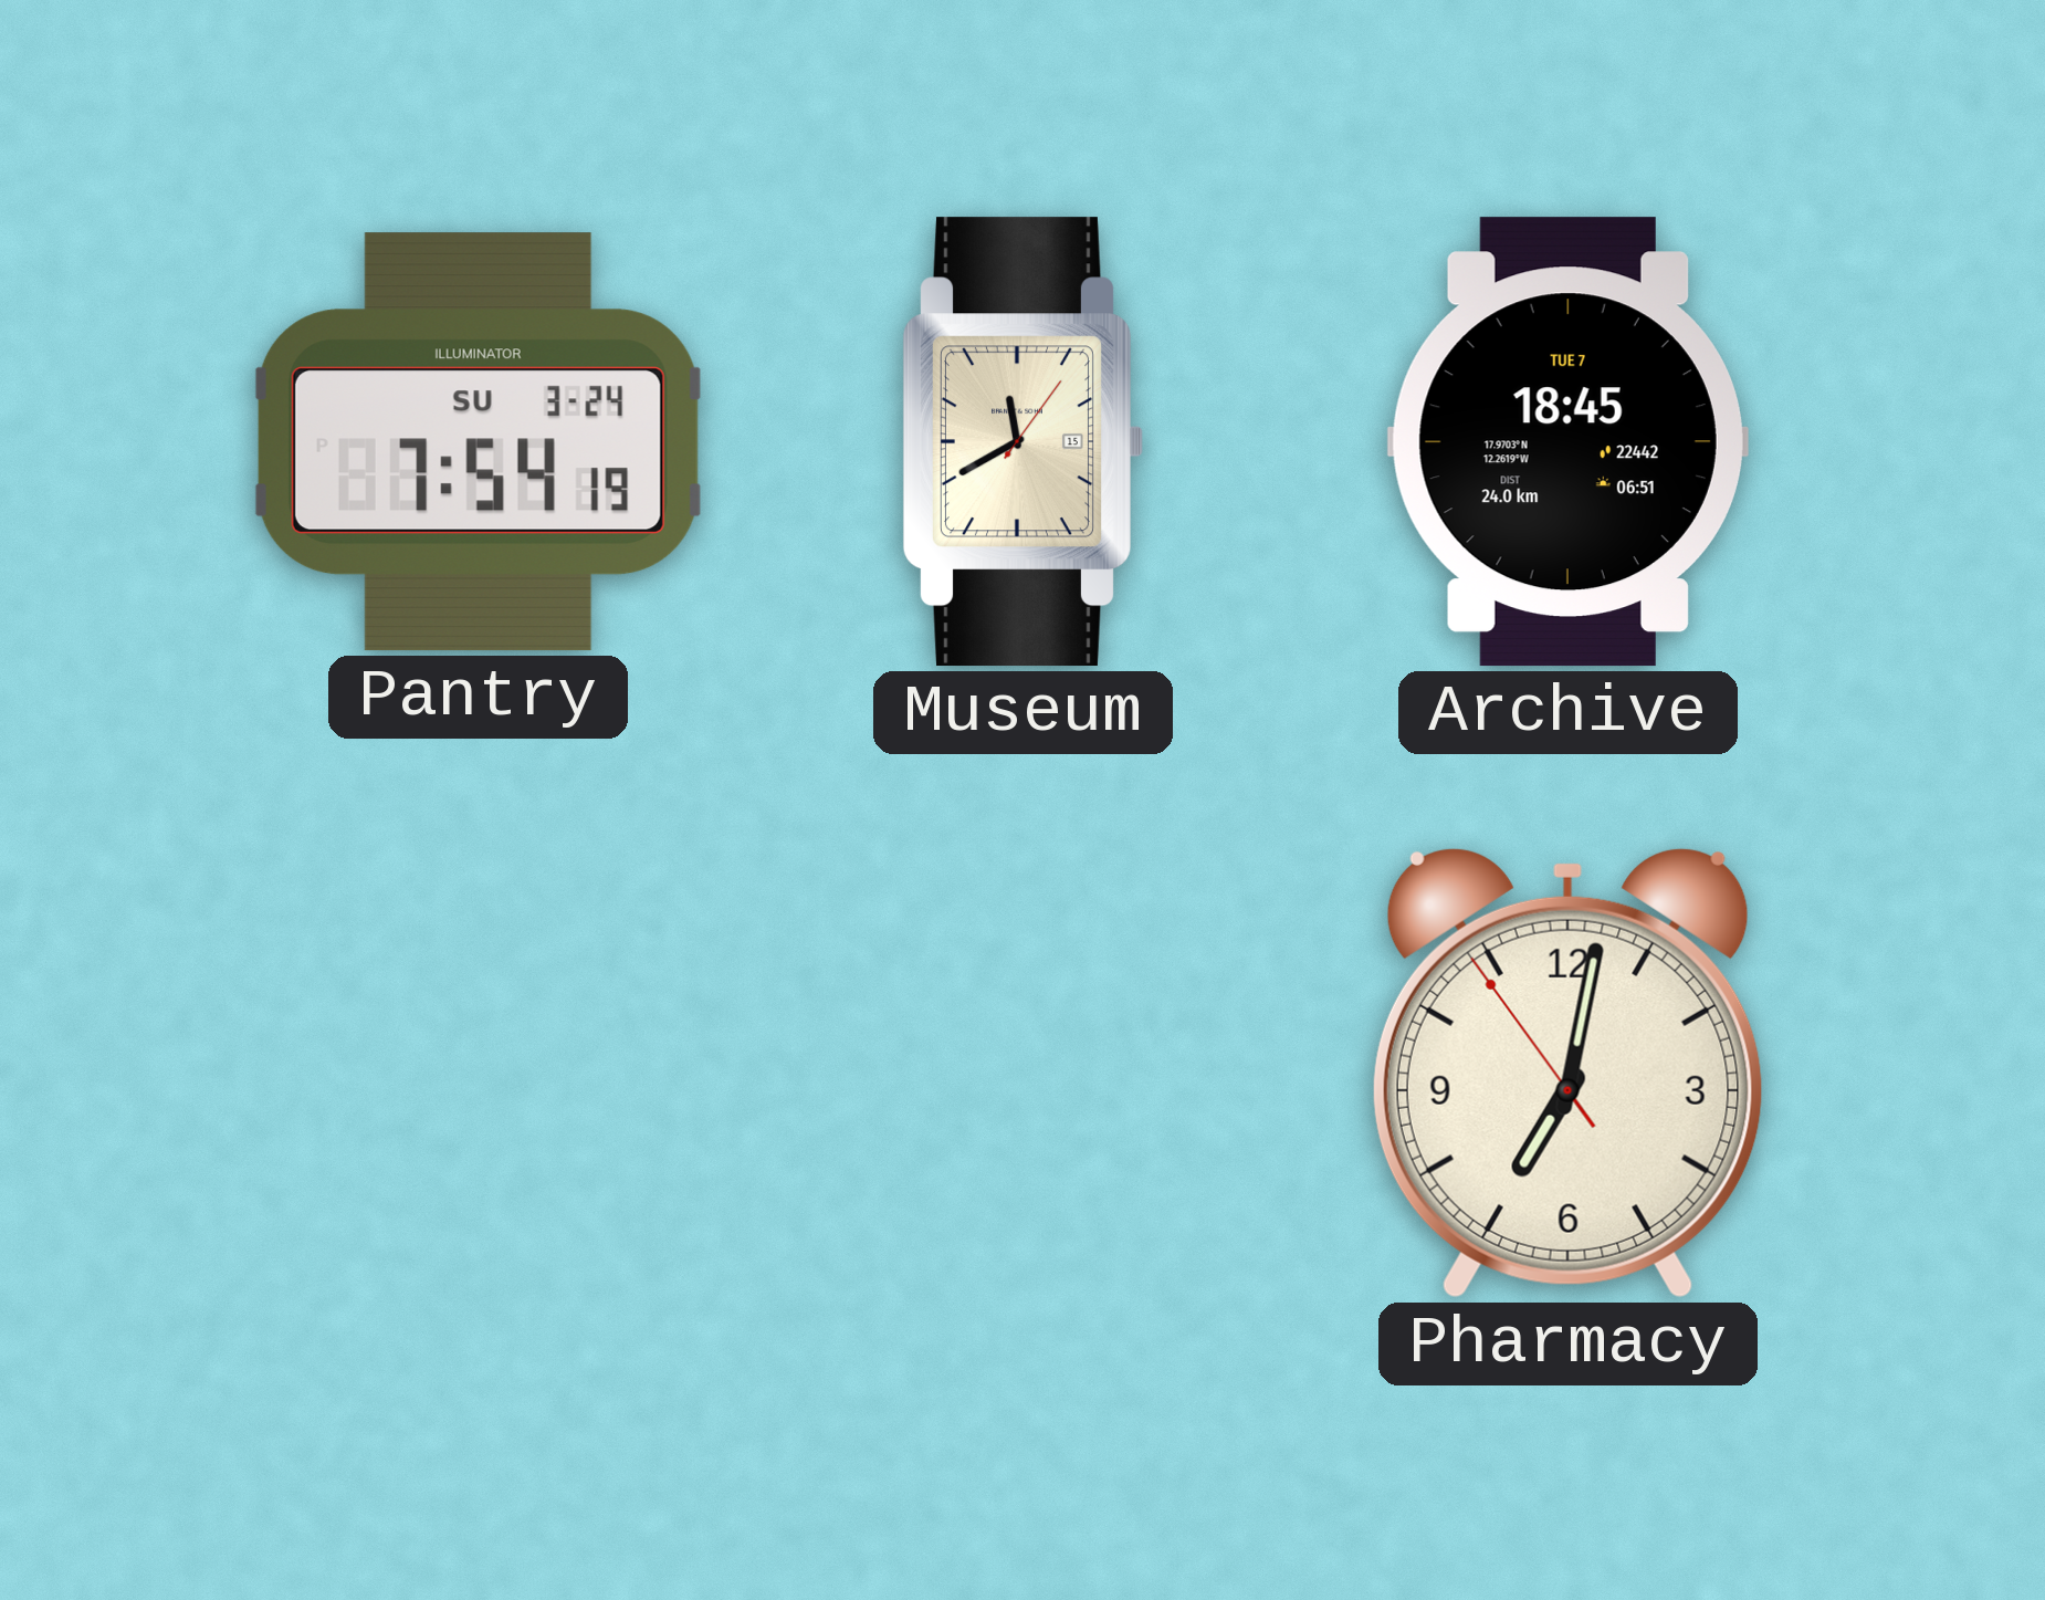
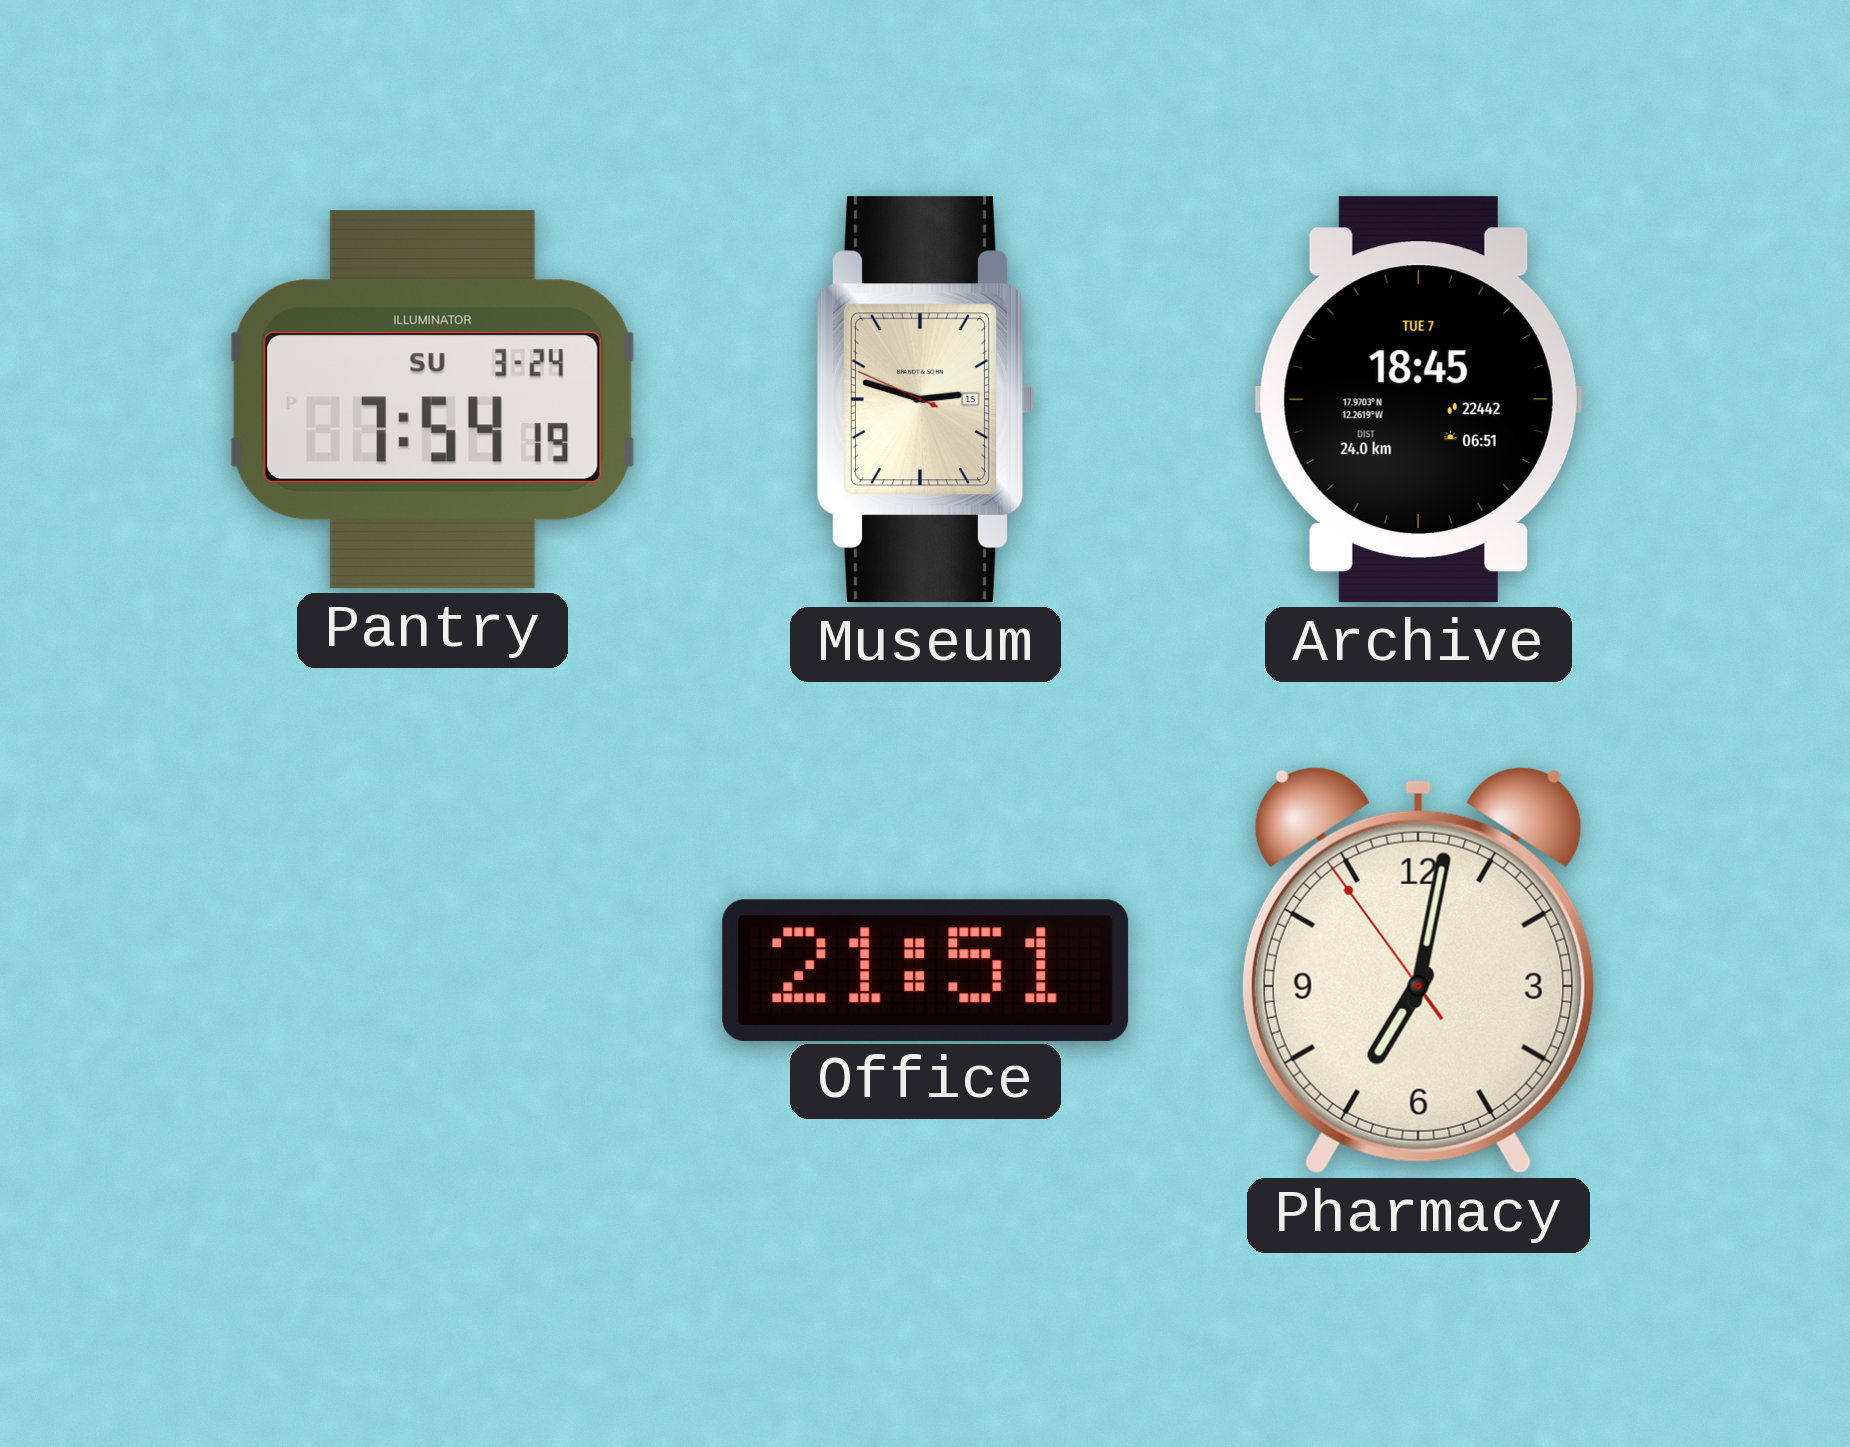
Museum: 11:40 -> 2:47
Office: none -> 21:51
